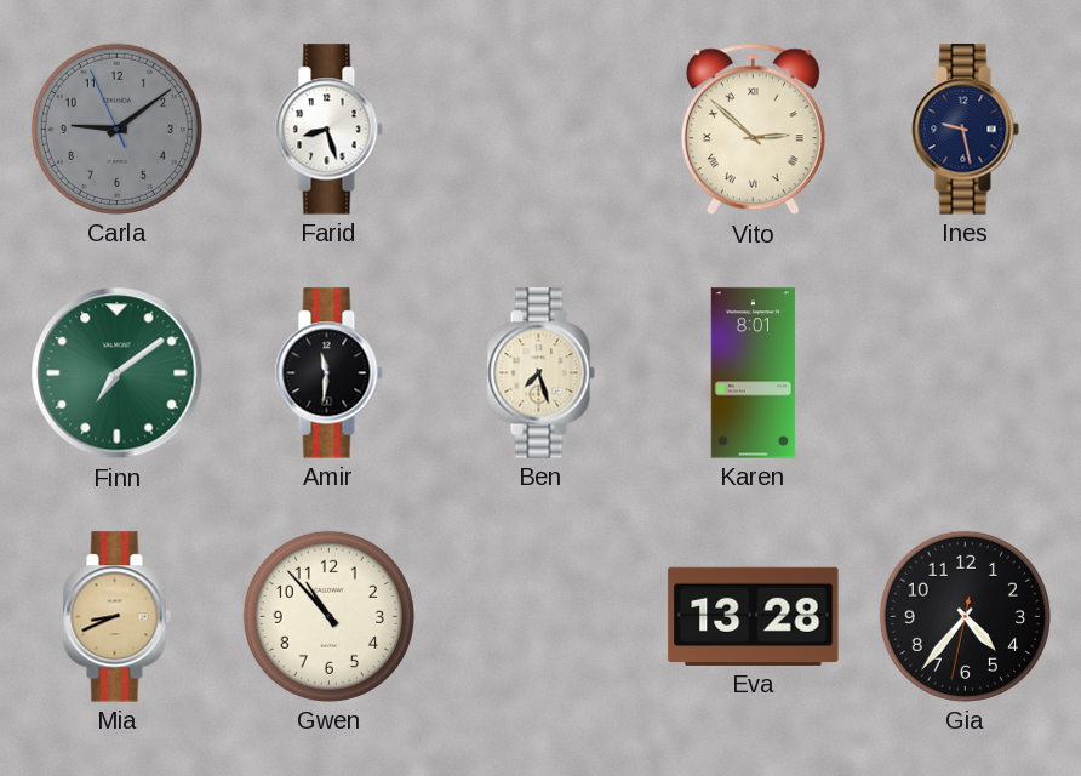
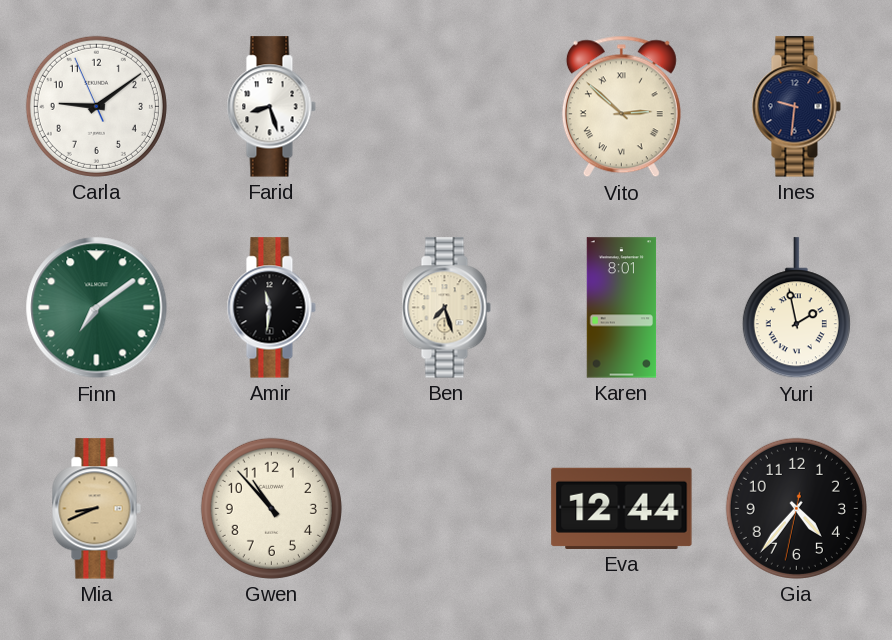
Carla dial: grey -> white
Ines: 9:28 -> 9:31
Yuri: none -> 1:58
Eva: 13:28 -> 12:44
